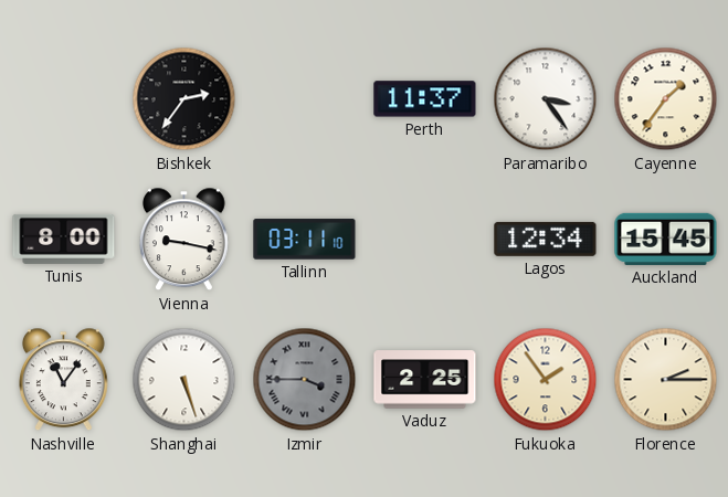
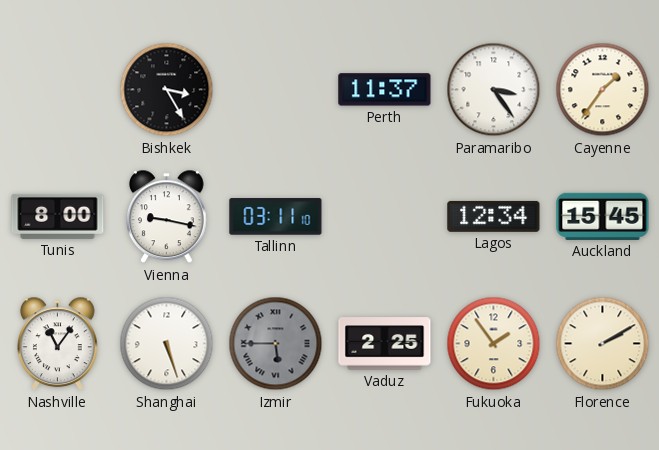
Bishkek: 2:36 -> 3:25
Izmir: 3:45 -> 5:45
Florence: 2:15 -> 2:10
